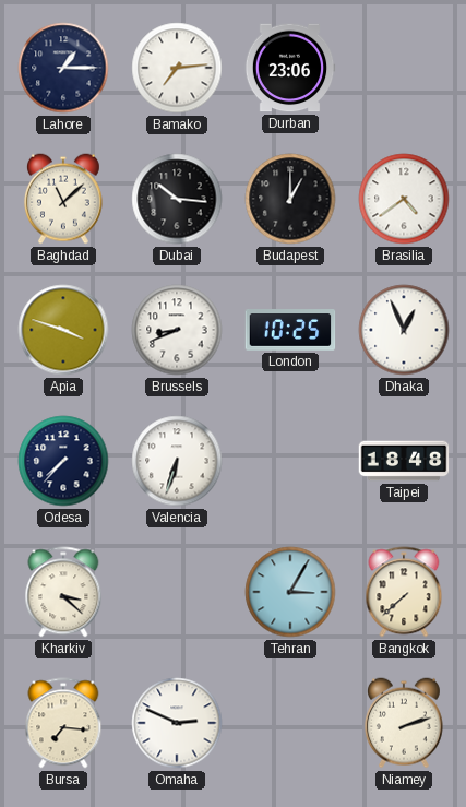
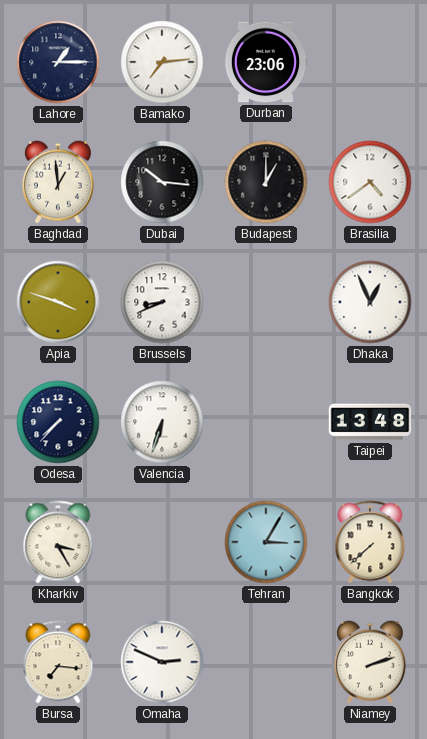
Baghdad: 11:08 -> 12:59
London: 10:25 -> none
Taipei: 18:48 -> 13:48
Kharkiv: 3:22 -> 3:25
